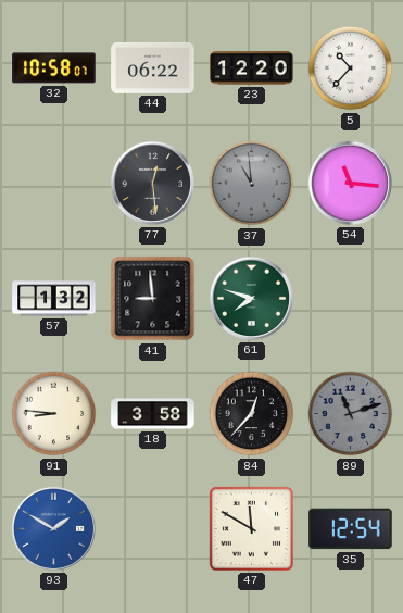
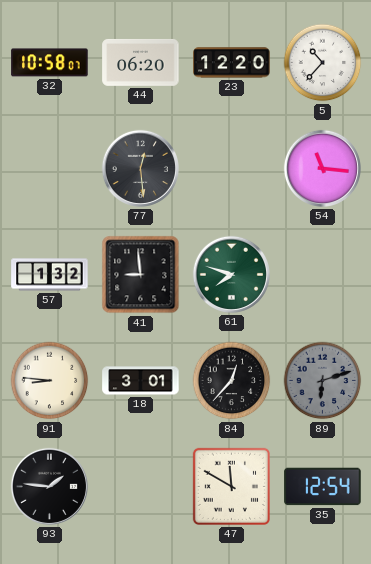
44: 06:22 -> 06:20
37: 10:59 -> none
18: 3:58 -> 3:01
89: 11:12 -> 6:12
93: 1:50 -> 1:46
93 dial: blue -> black
